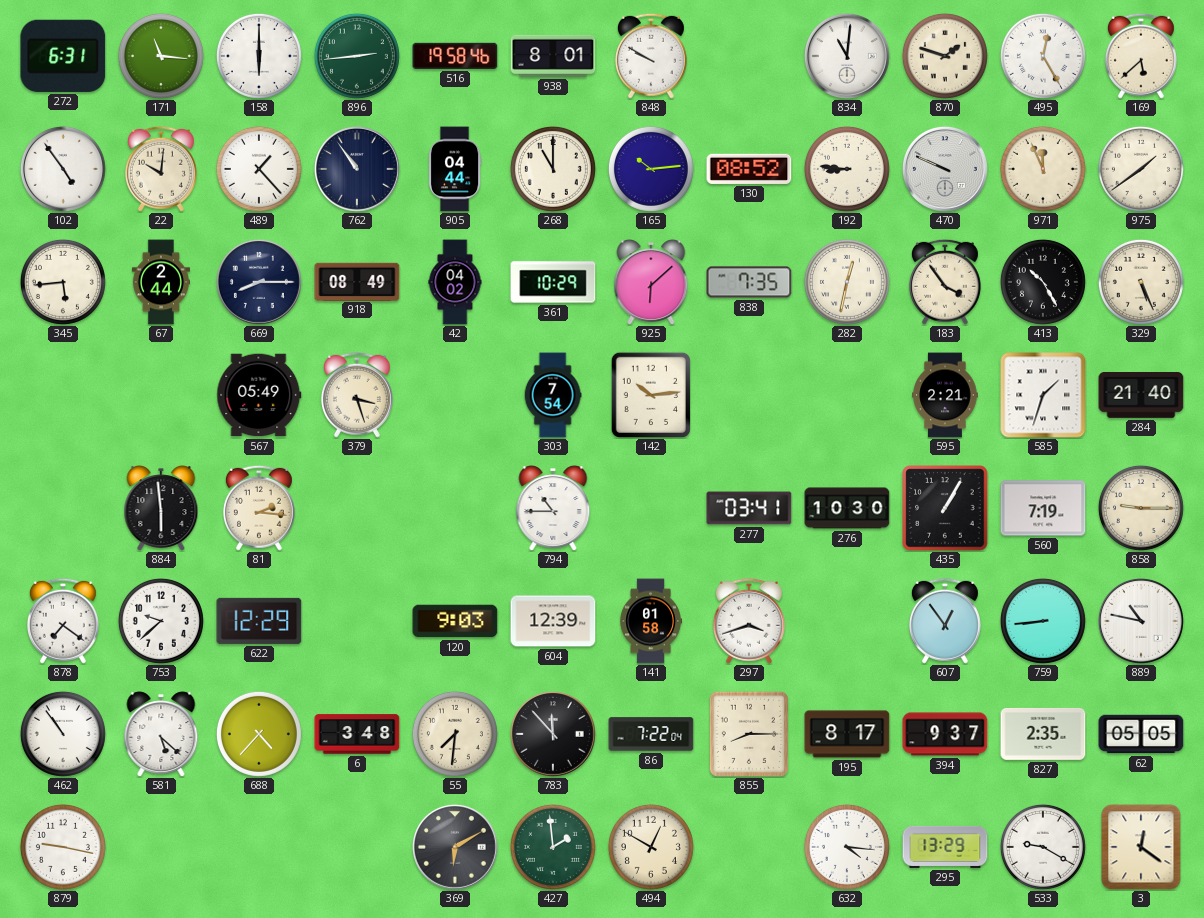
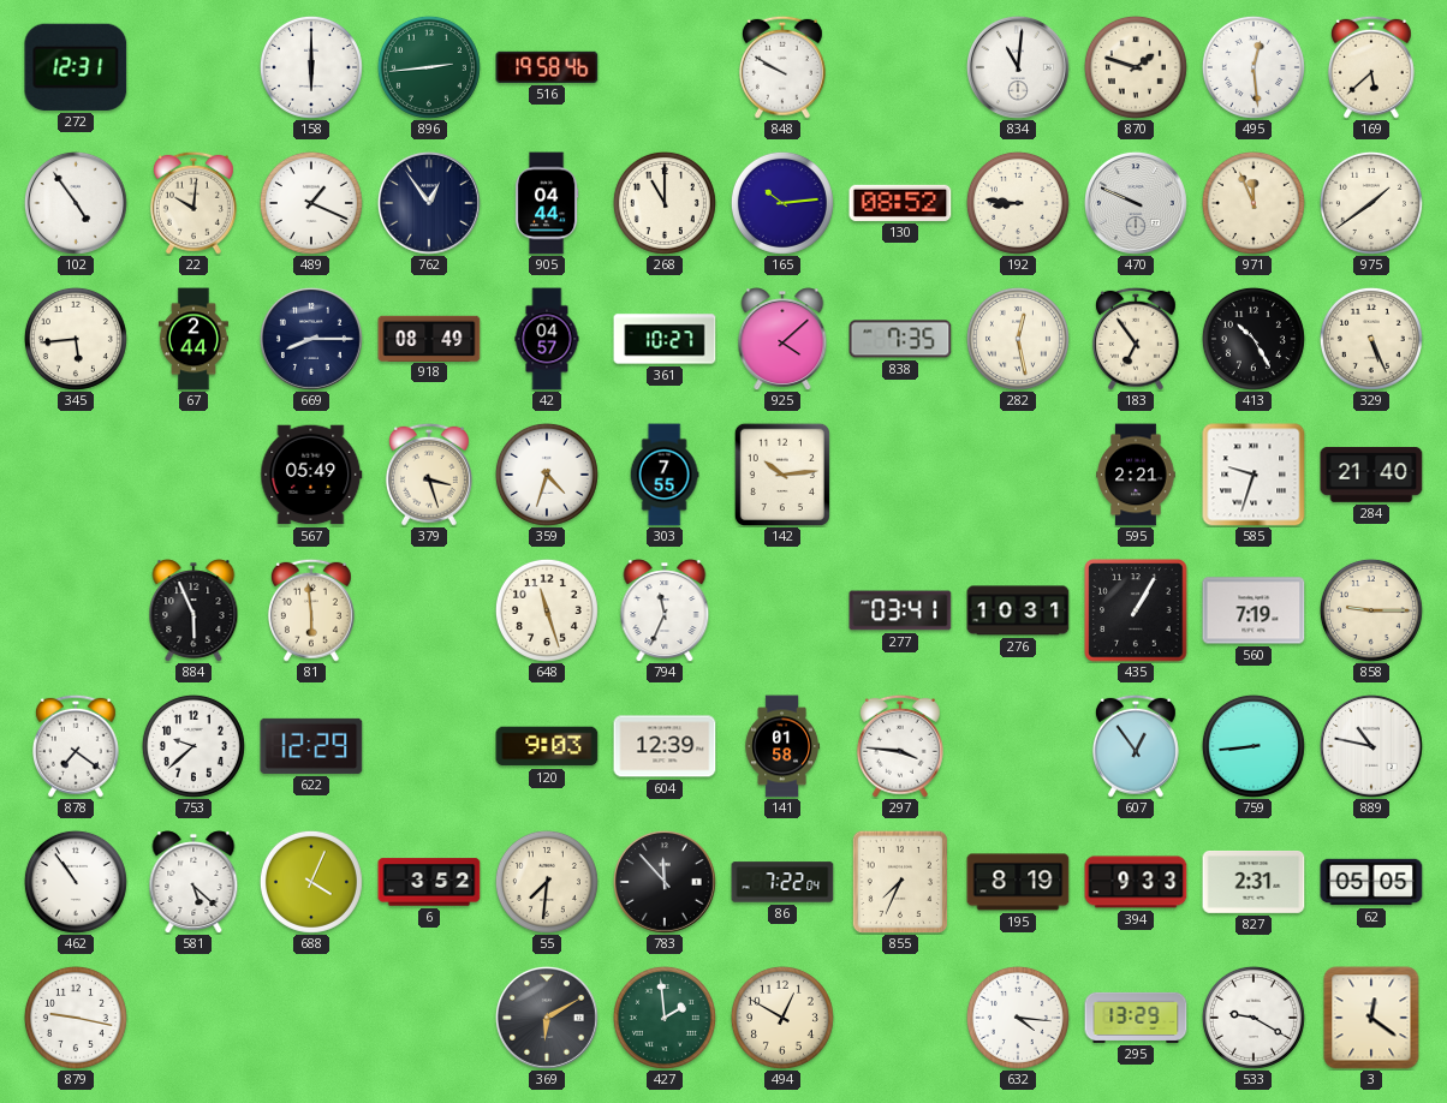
272: 6:31 -> 12:31
171: 11:16 -> none
938: 8:01 -> none
495: 12:25 -> 12:29
489: 1:23 -> 1:19
762: 10:54 -> 12:54
42: 04:02 -> 04:57
361: 10:29 -> 10:27
925: 6:08 -> 4:08
282: 12:32 -> 12:28
183: 3:54 -> 6:54
359: none -> 4:33
303: 7:54 -> 7:55
585: 1:33 -> 9:33
884: 5:59 -> 5:56
81: 2:16 -> 5:59
648: none -> 11:27
794: 10:45 -> 11:34
276: 10:30 -> 10:31
297: 3:42 -> 3:46
688: 4:37 -> 4:04
6: 3:48 -> 3:52
855: 8:15 -> 7:34
195: 8:17 -> 8:19
394: 9:37 -> 9:33
827: 2:35 -> 2:31
